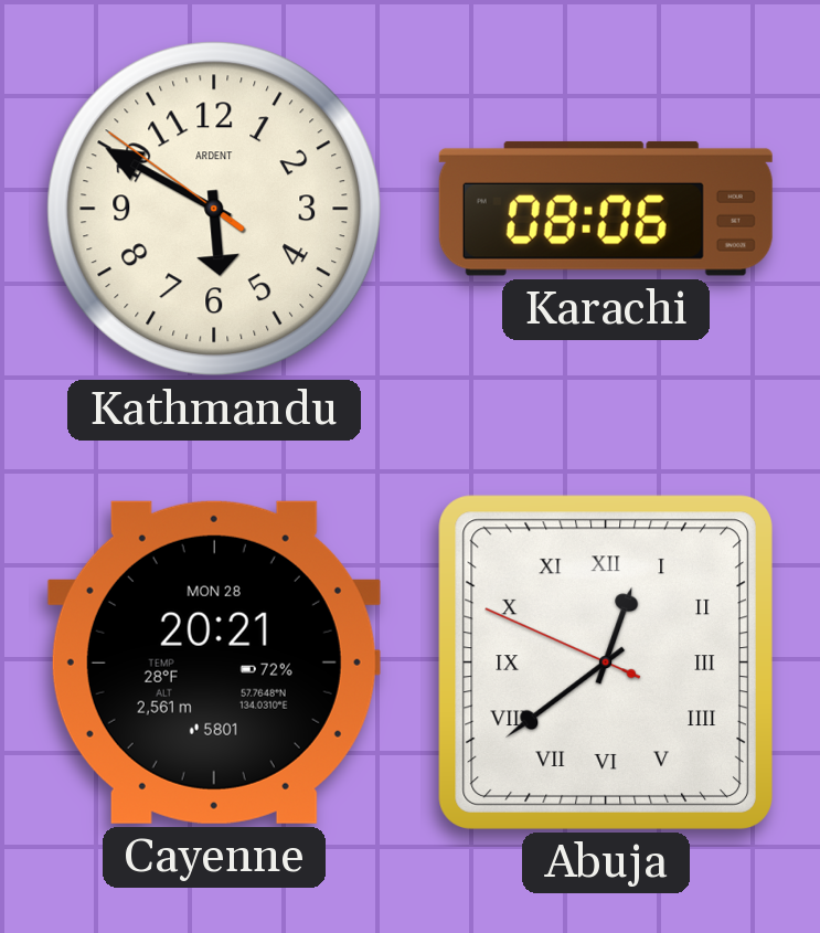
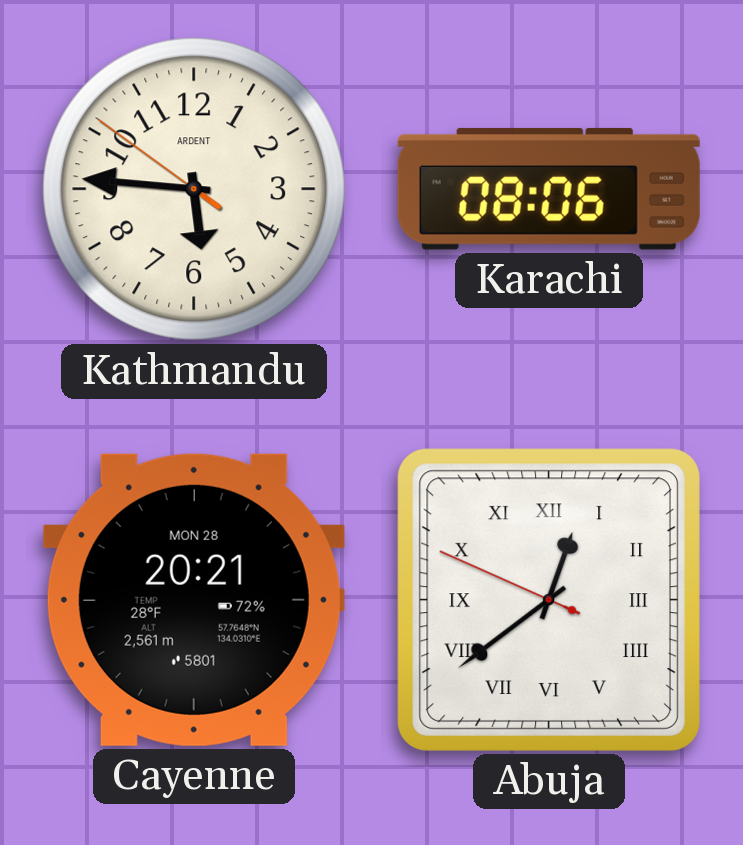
Kathmandu: 5:49 -> 5:45
